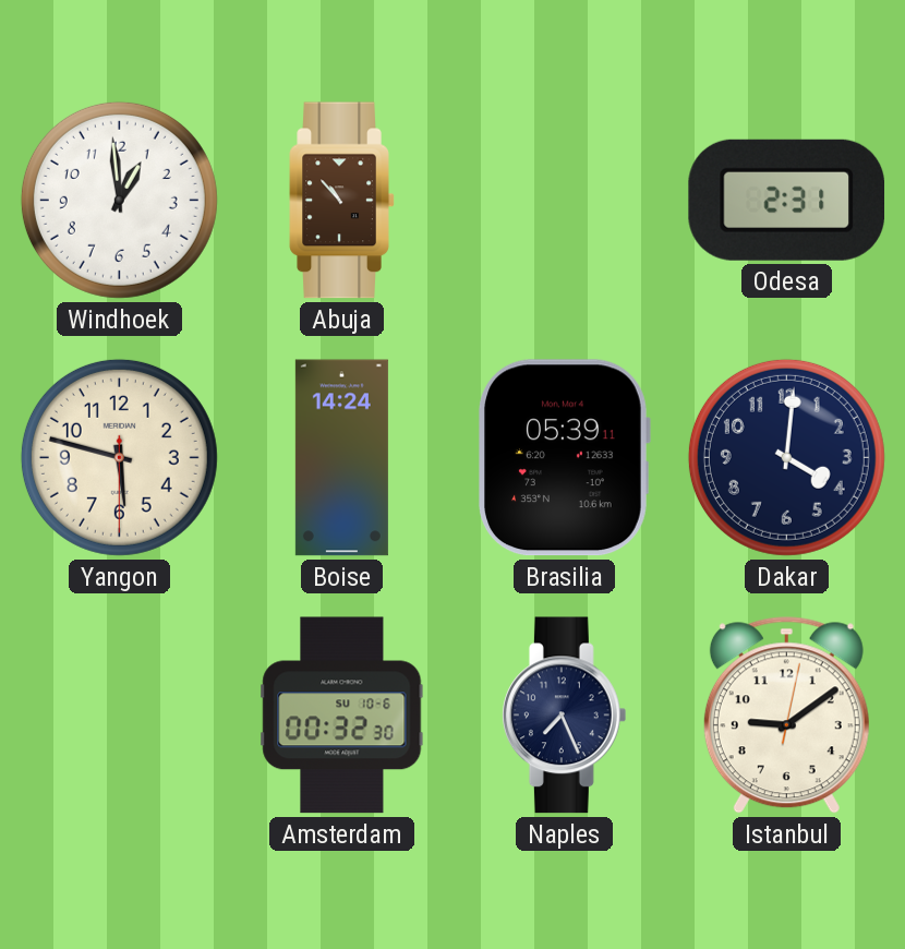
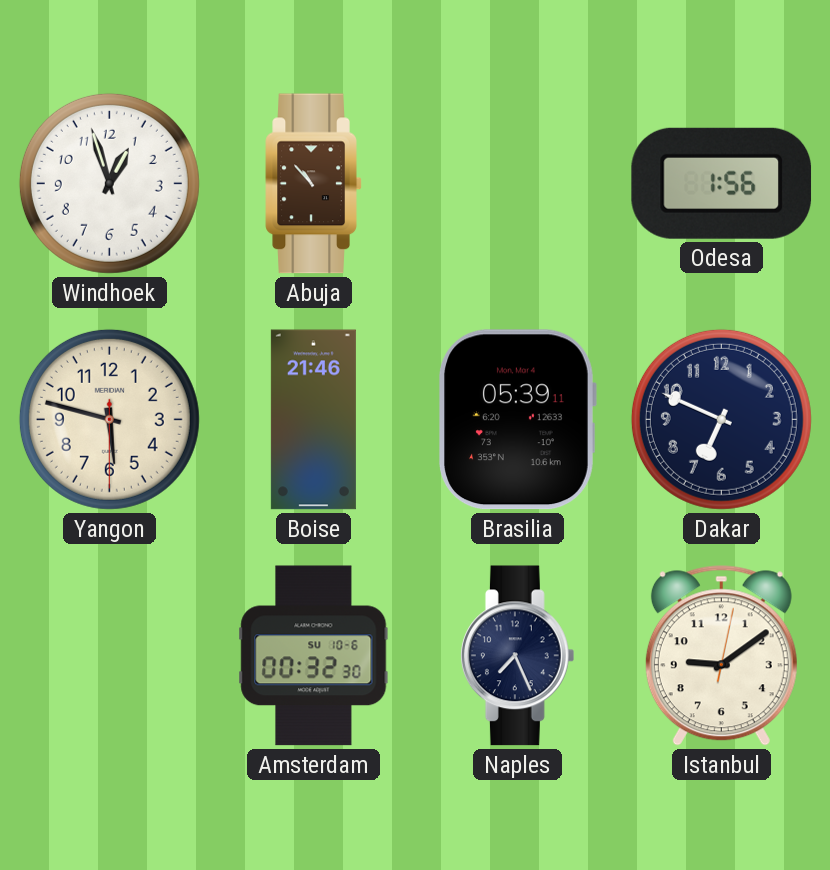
Windhoek: 12:59 -> 12:57
Odesa: 2:31 -> 1:56
Boise: 14:24 -> 21:46
Dakar: 4:01 -> 6:49
